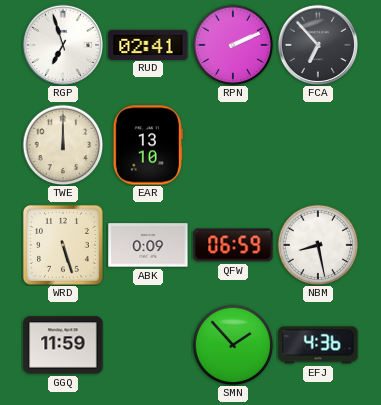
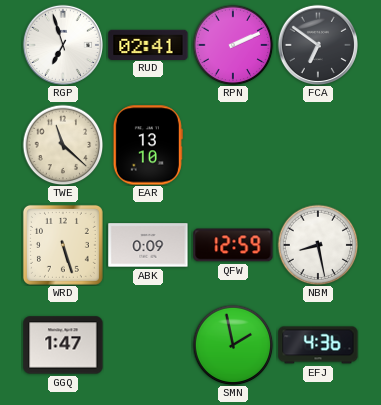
FCA: 6:53 -> 6:51
TWE: 12:00 -> 11:22
QFW: 06:59 -> 12:59
GGQ: 11:59 -> 1:47
SMN: 1:53 -> 1:58
